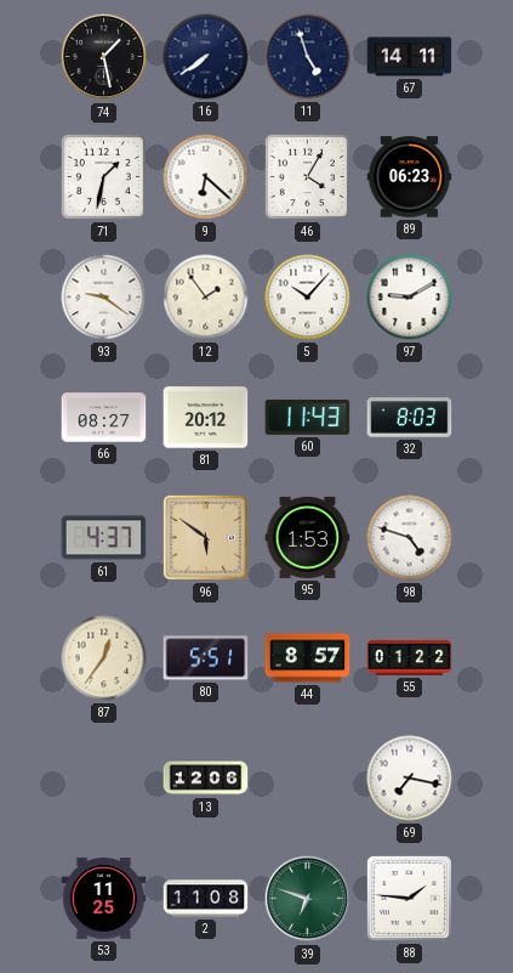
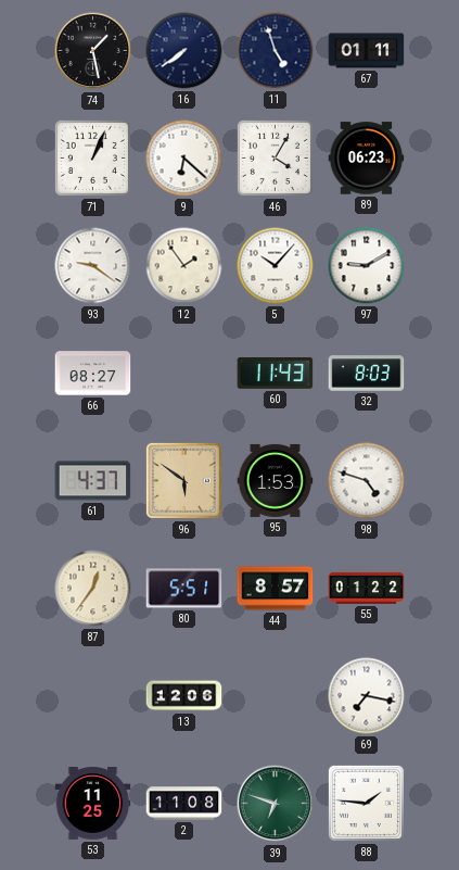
67: 14:11 -> 01:11
71: 1:32 -> 1:04
81: 20:12 -> none
